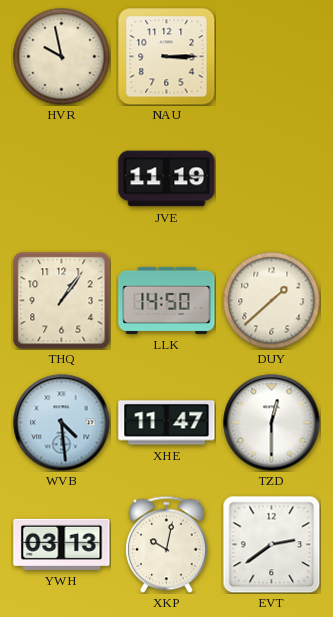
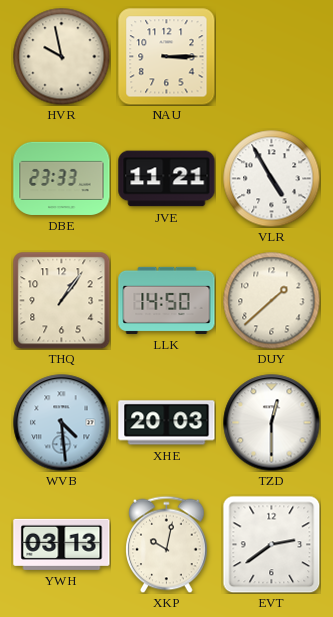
DBE: none -> 23:33
JVE: 11:19 -> 11:21
VLR: none -> 4:55
XHE: 11:47 -> 20:03
